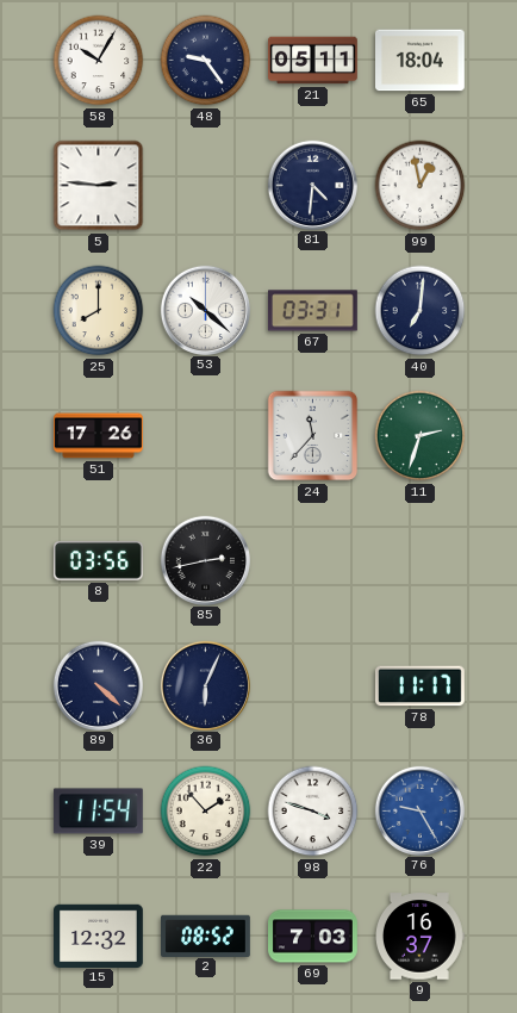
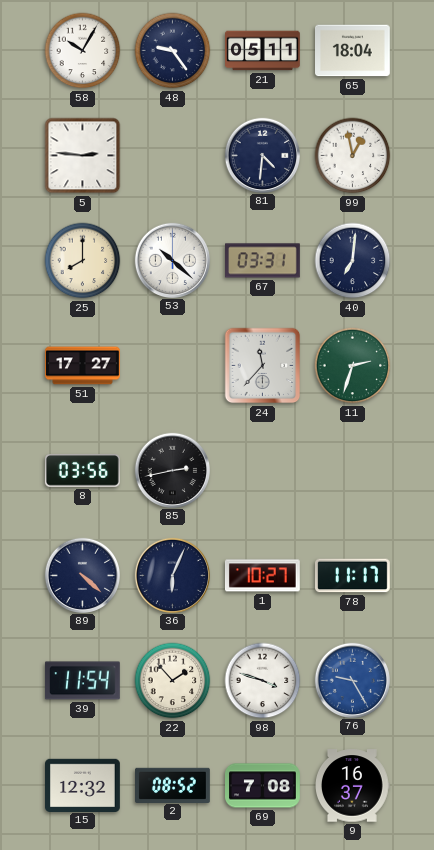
51: 17:26 -> 17:27
1: none -> 10:27
69: 7:03 -> 7:08
